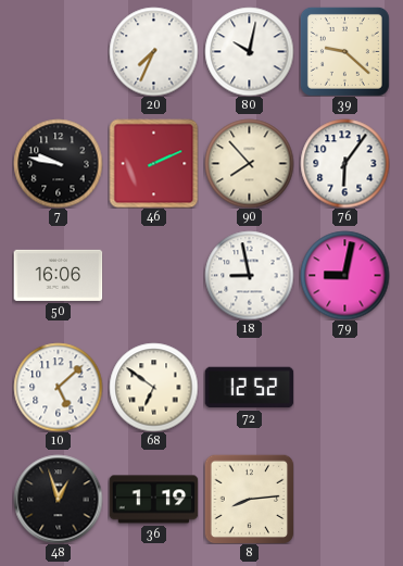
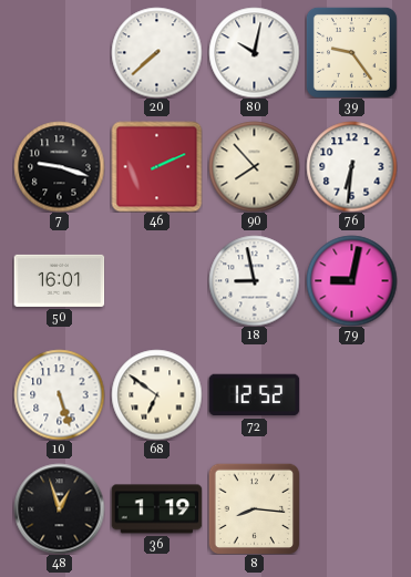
20: 7:34 -> 7:38
39: 9:22 -> 9:24
7: 9:47 -> 9:18
76: 6:06 -> 6:31
50: 16:06 -> 16:01
10: 5:08 -> 5:27
8: 8:14 -> 8:16
